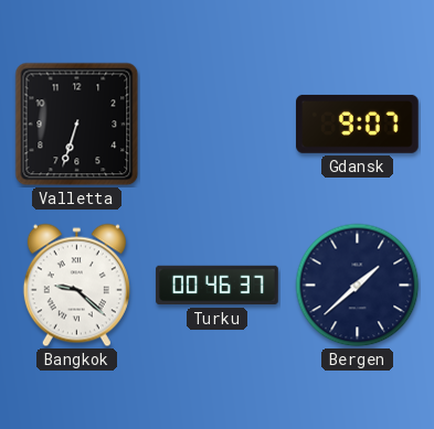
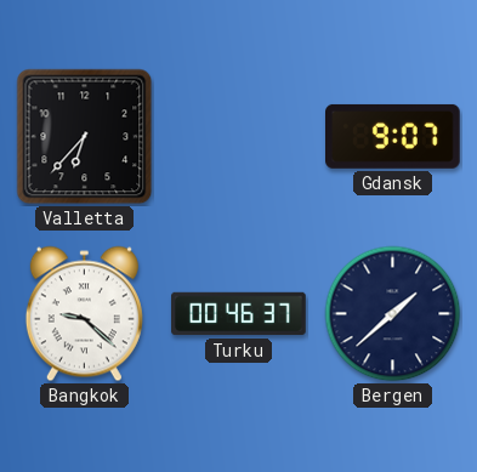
Valletta: 6:33 -> 6:37
